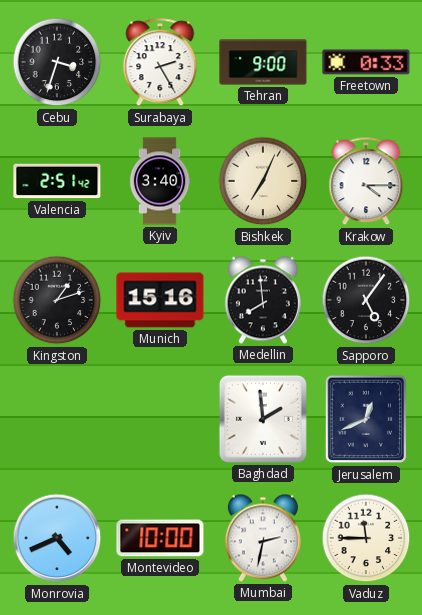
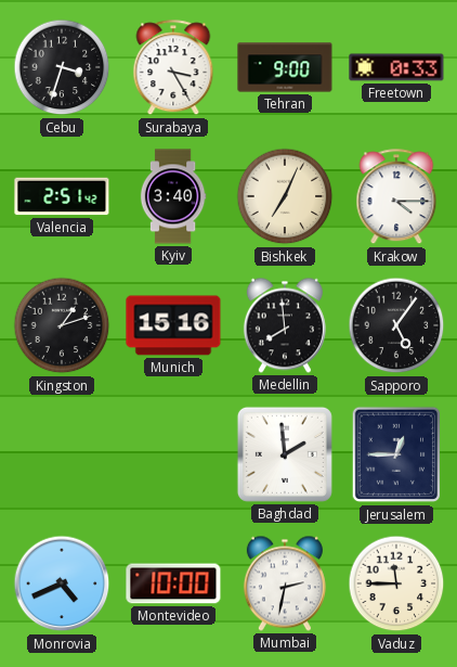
Surabaya: 2:25 -> 3:25
Jerusalem: 12:41 -> 12:45
